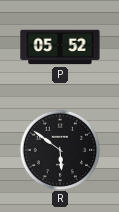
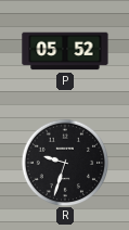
R: 5:51 -> 9:33
